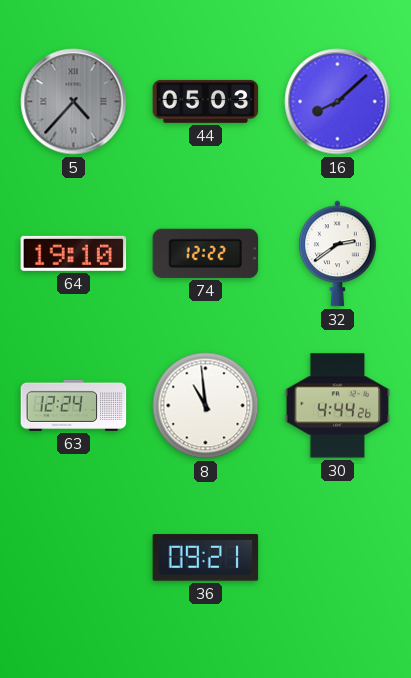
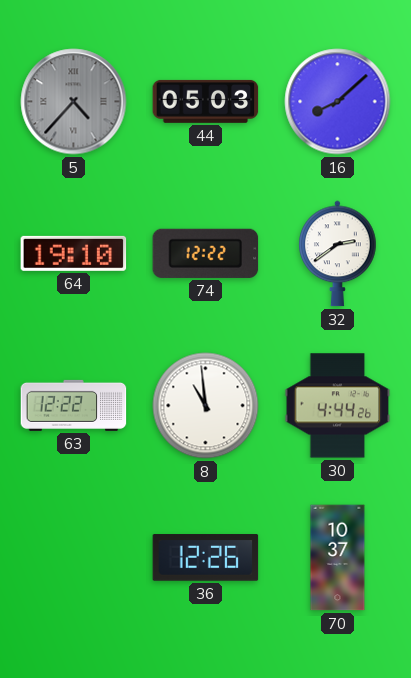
63: 12:24 -> 12:22
36: 09:21 -> 12:26
70: none -> 10:37
